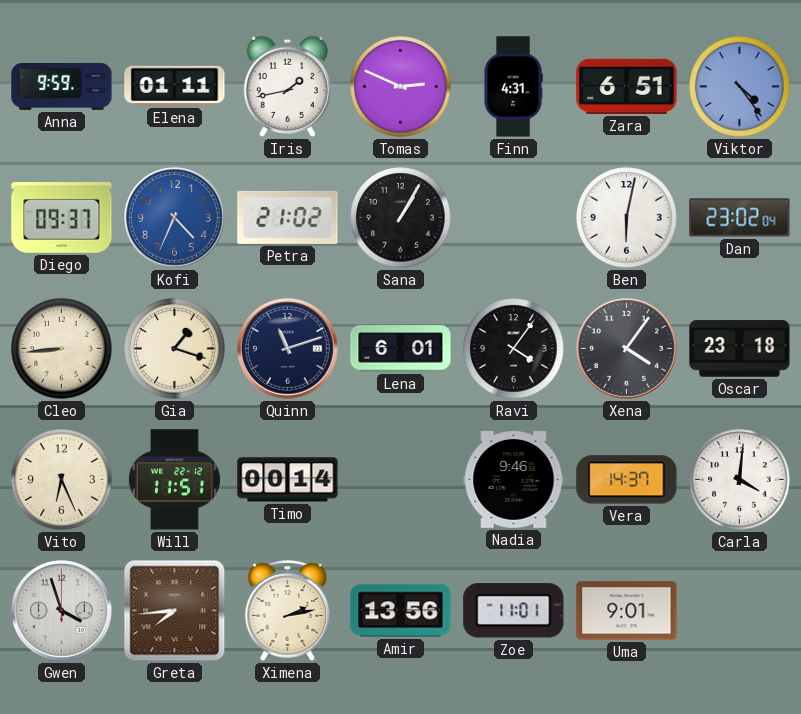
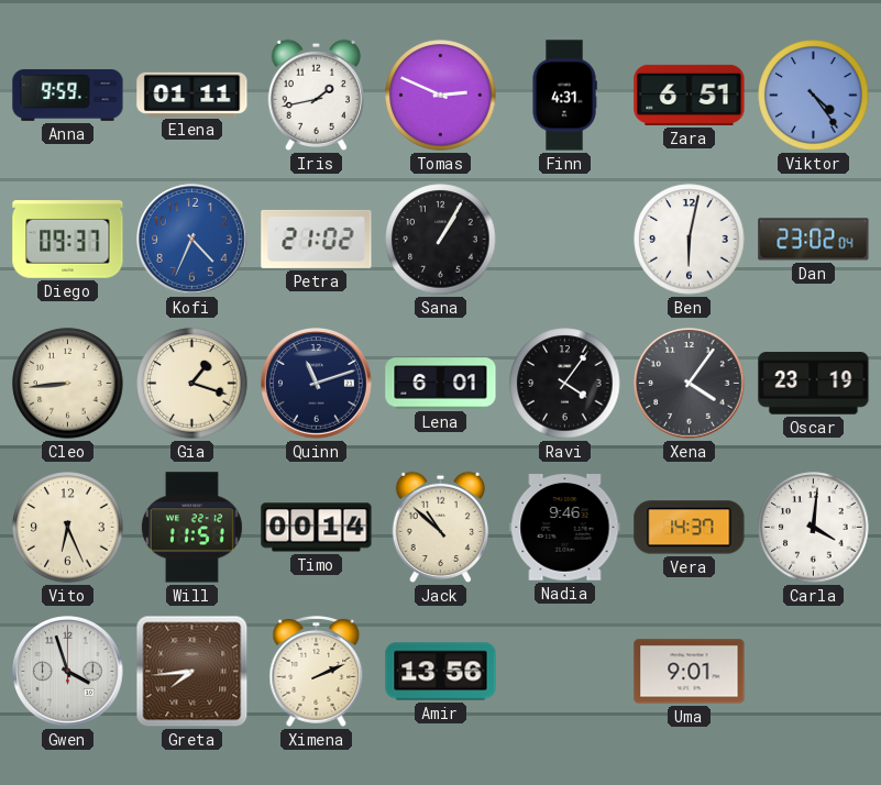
Oscar: 23:18 -> 23:19
Jack: none -> 10:52
Ximena: 2:13 -> 2:11
Zoe: 11:01 -> none
